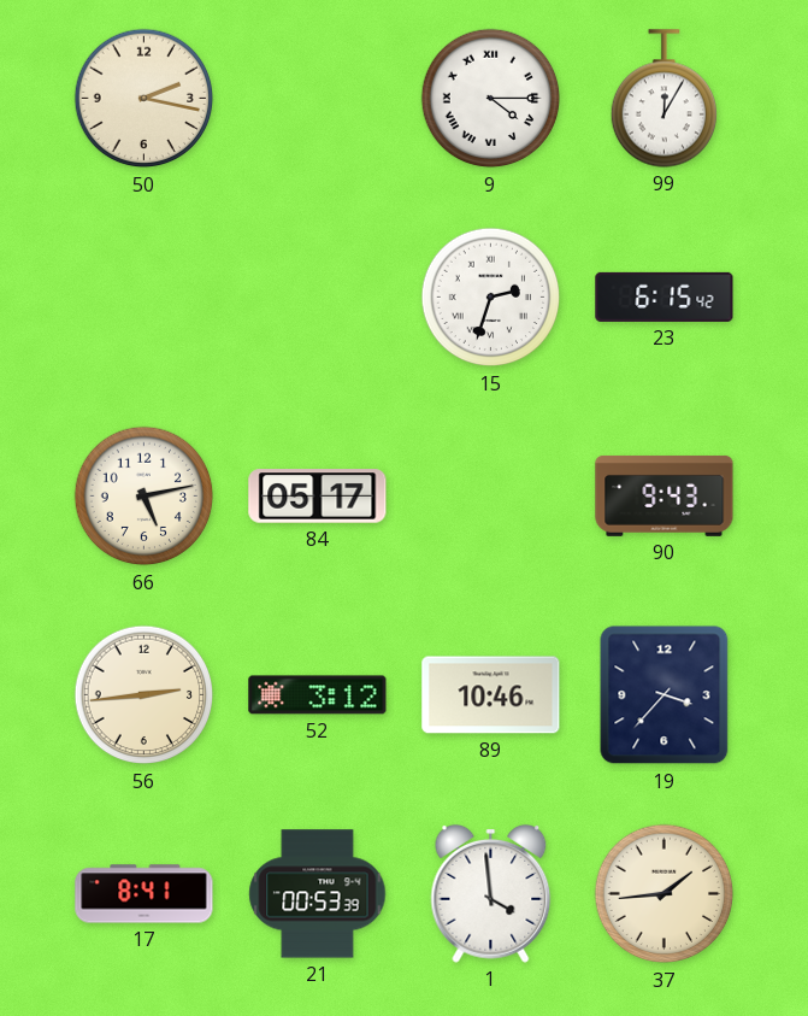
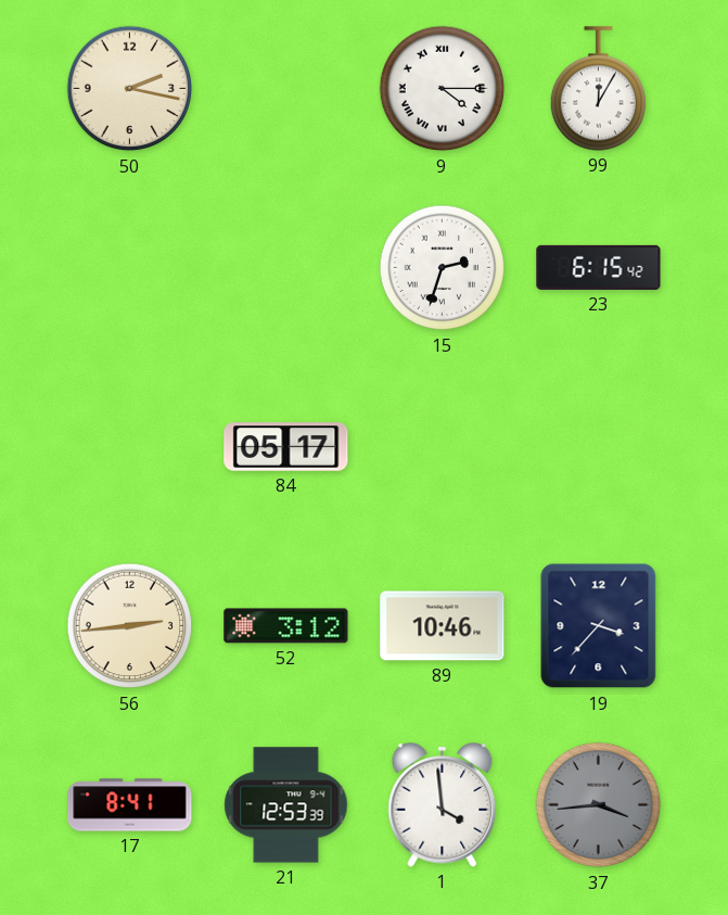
66: 5:13 -> none
90: 9:43 -> none
21: 00:53 -> 12:53
37: 1:44 -> 3:44
37 dial: cream -> grey
